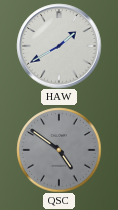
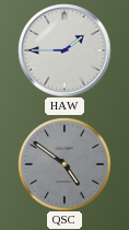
HAW: 1:40 -> 1:45
